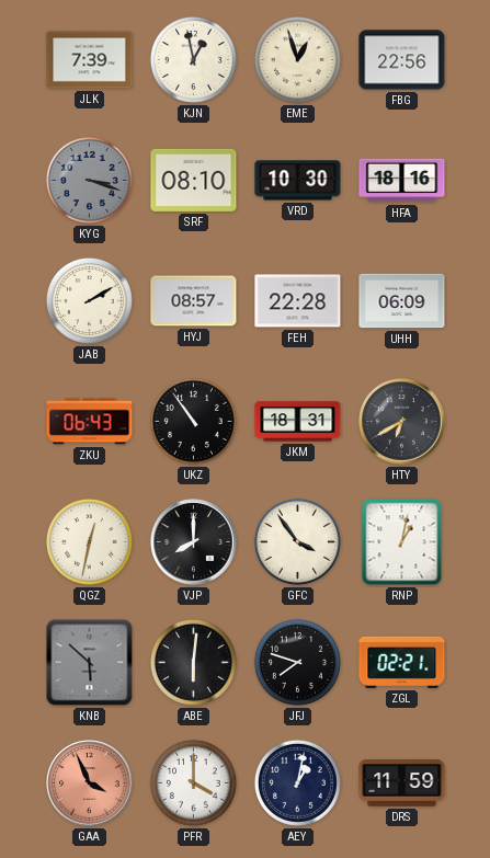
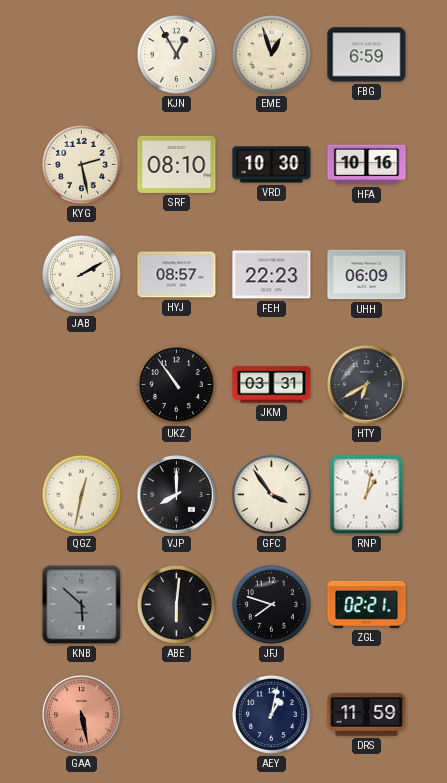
JLK: 7:39 -> none
KJN: 12:58 -> 12:55
FBG: 22:56 -> 6:59
KYG: 3:18 -> 2:28
KYG dial: grey -> cream
HFA: 18:16 -> 10:16
FEH: 22:28 -> 22:23
ZKU: 06:43 -> none
JKM: 18:31 -> 03:31
GAA: 3:56 -> 5:28
PFR: 4:00 -> none
